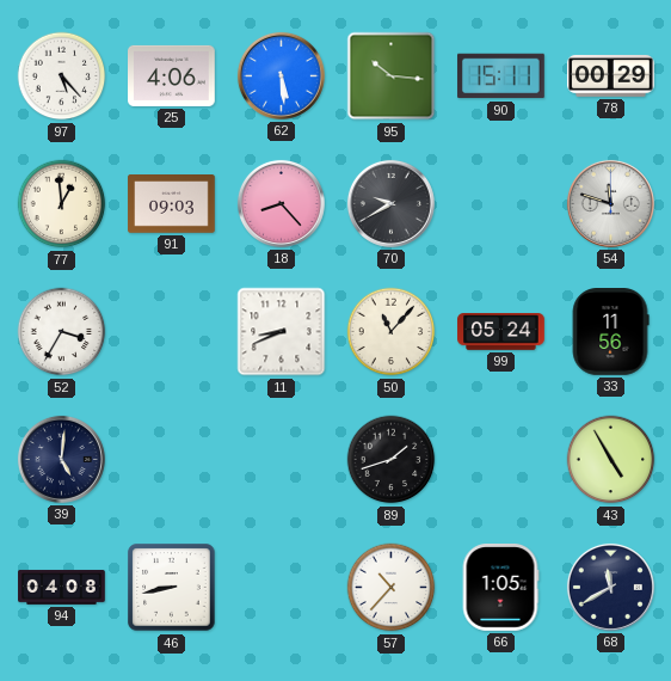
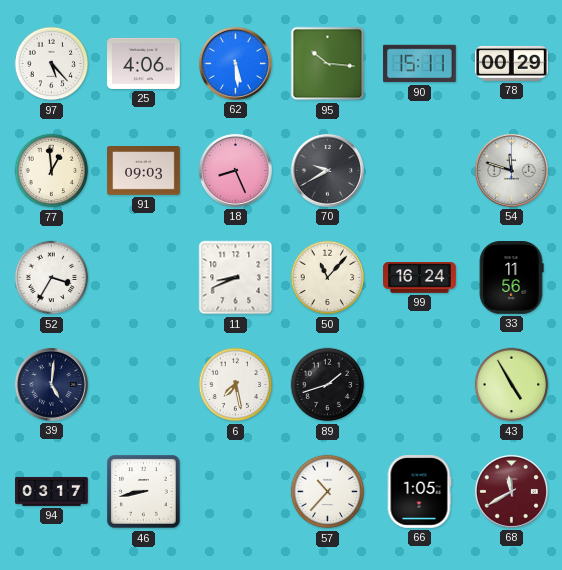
18: 8:23 -> 8:26
99: 05:24 -> 16:24
6: none -> 7:28
94: 04:08 -> 03:17
68 dial: navy -> burgundy
